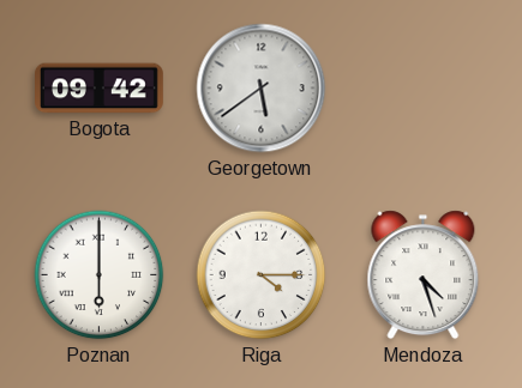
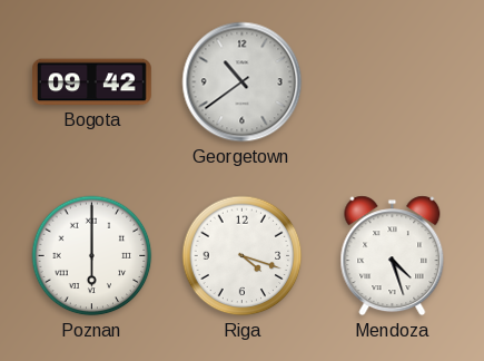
Georgetown: 5:39 -> 10:39
Riga: 4:15 -> 4:18
